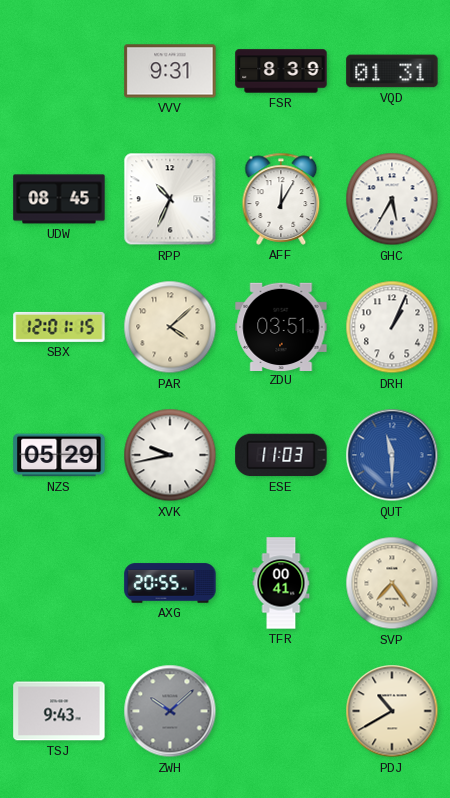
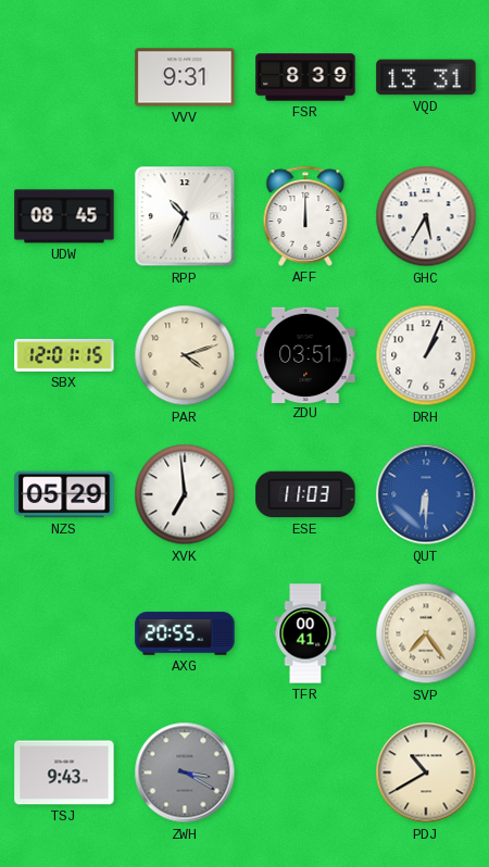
VQD: 01:31 -> 13:31
AFF: 12:05 -> 12:00
PAR: 4:08 -> 4:12
XVK: 9:43 -> 6:59
QUT: 11:30 -> 6:30
ZWH: 10:08 -> 3:20
